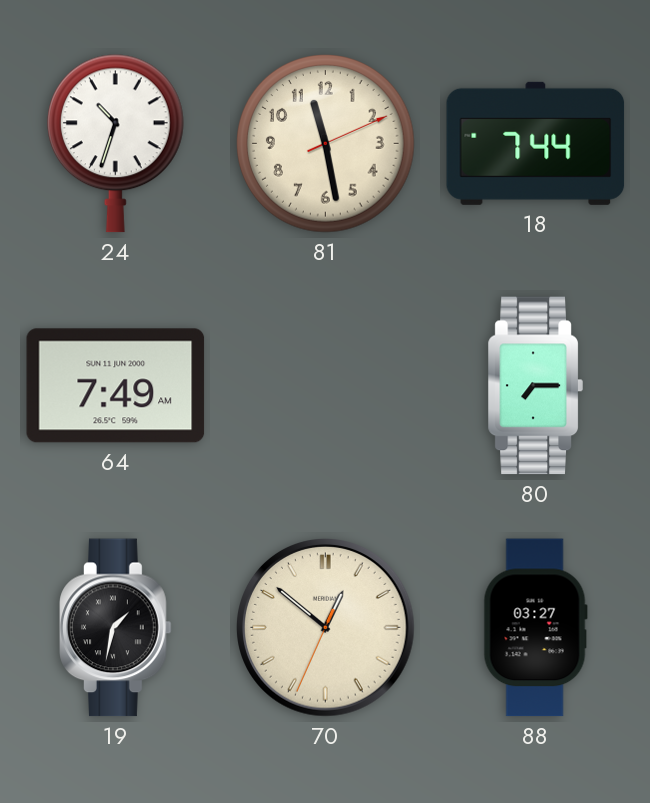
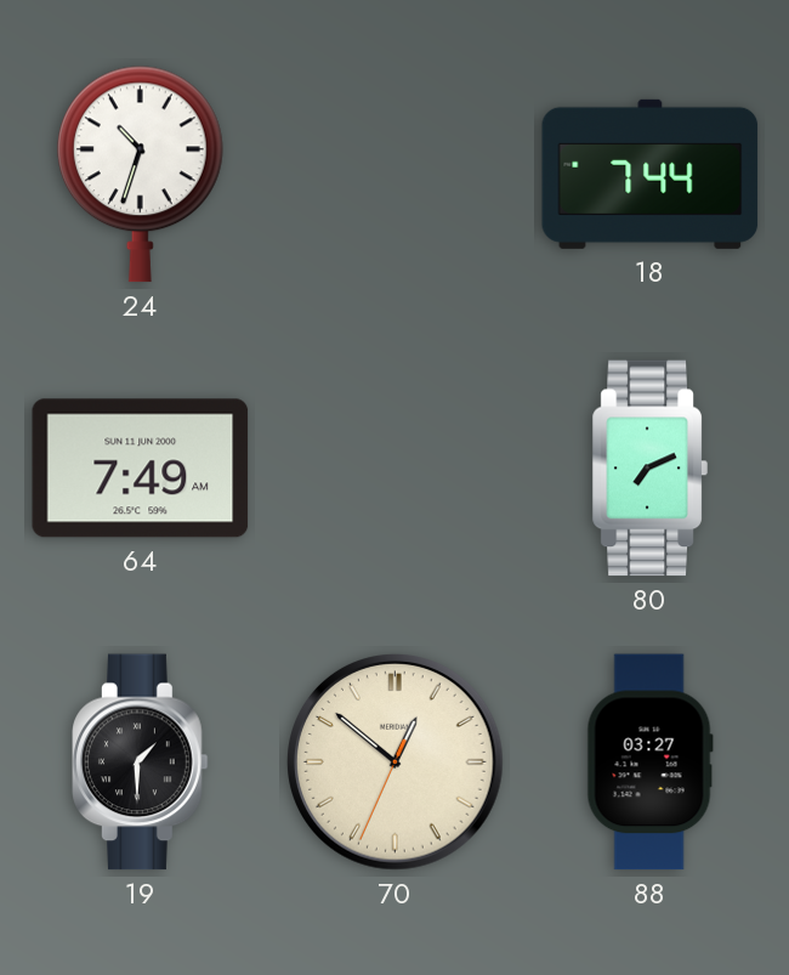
81: 11:28 -> none
80: 7:15 -> 7:11
19: 1:32 -> 1:30
